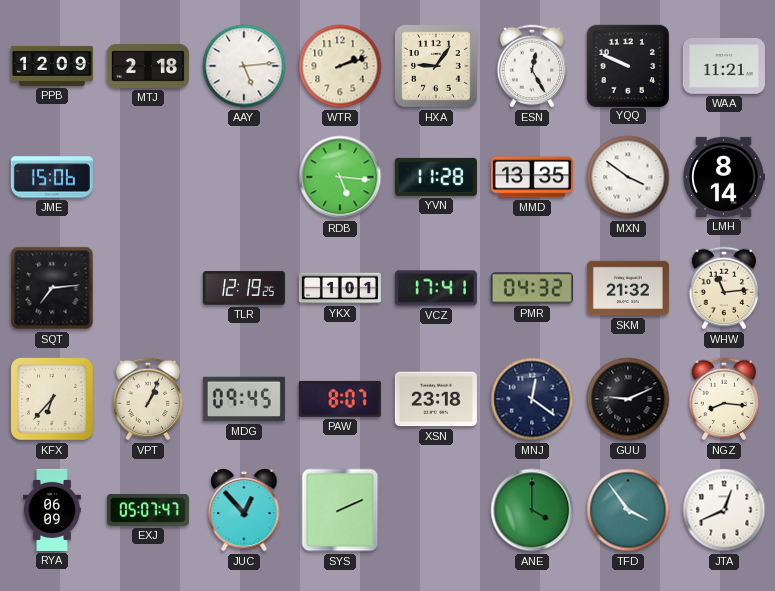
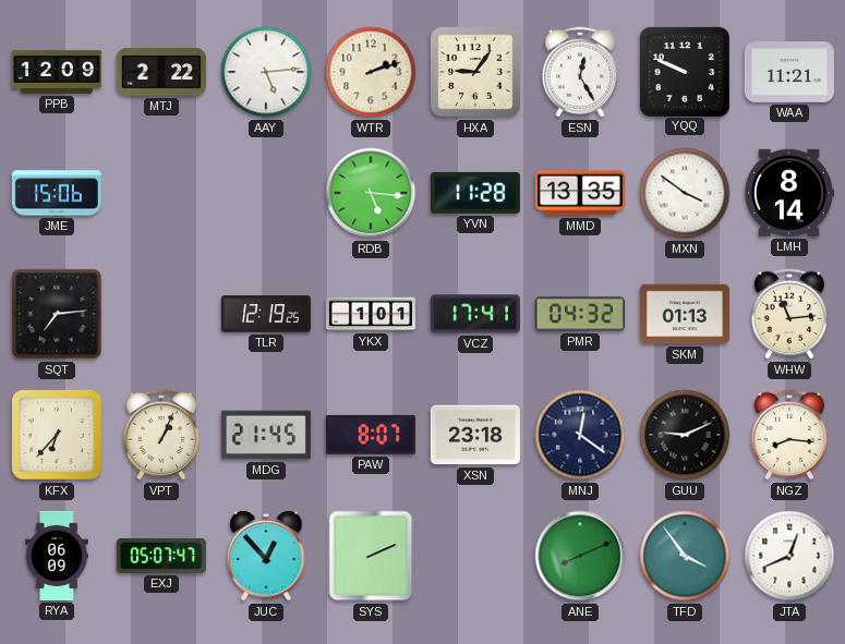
MTJ: 2:18 -> 2:22
SKM: 21:32 -> 01:13
MDG: 09:45 -> 21:45
ANE: 4:00 -> 8:11
